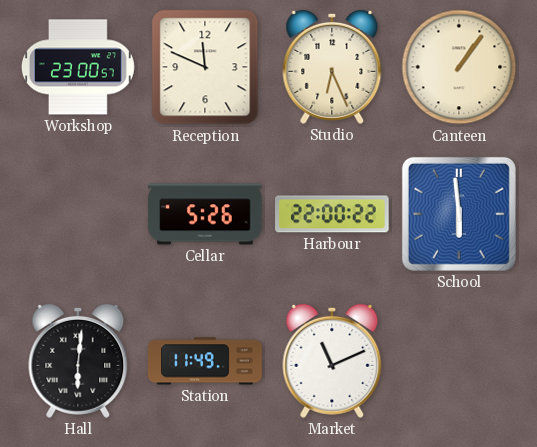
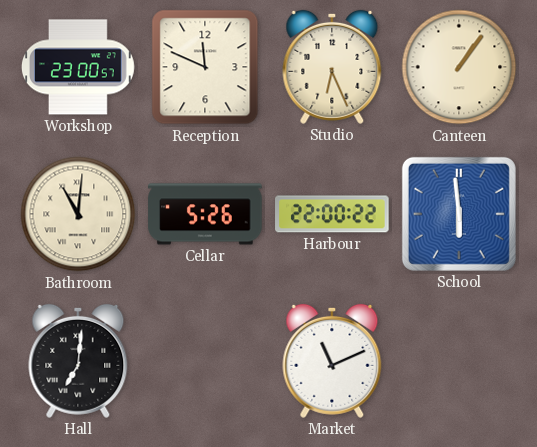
Bathroom: none -> 11:01
Hall: 6:01 -> 7:01
Station: 11:49 -> none
